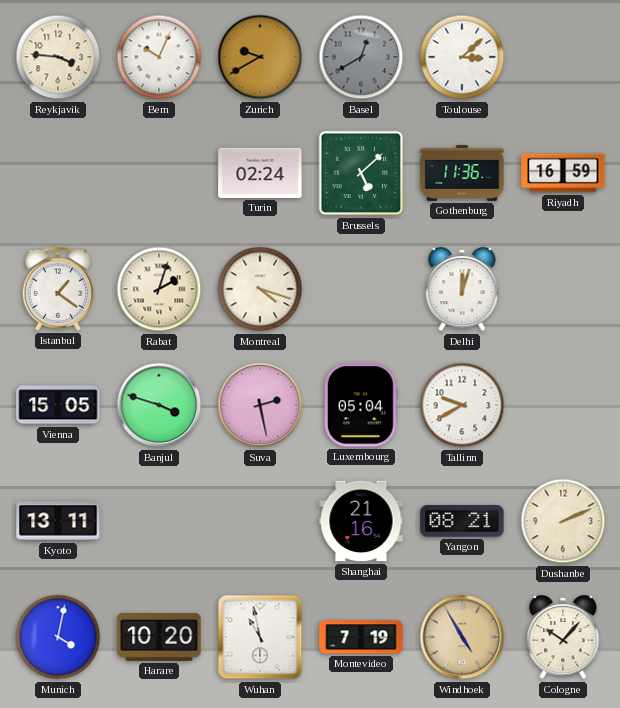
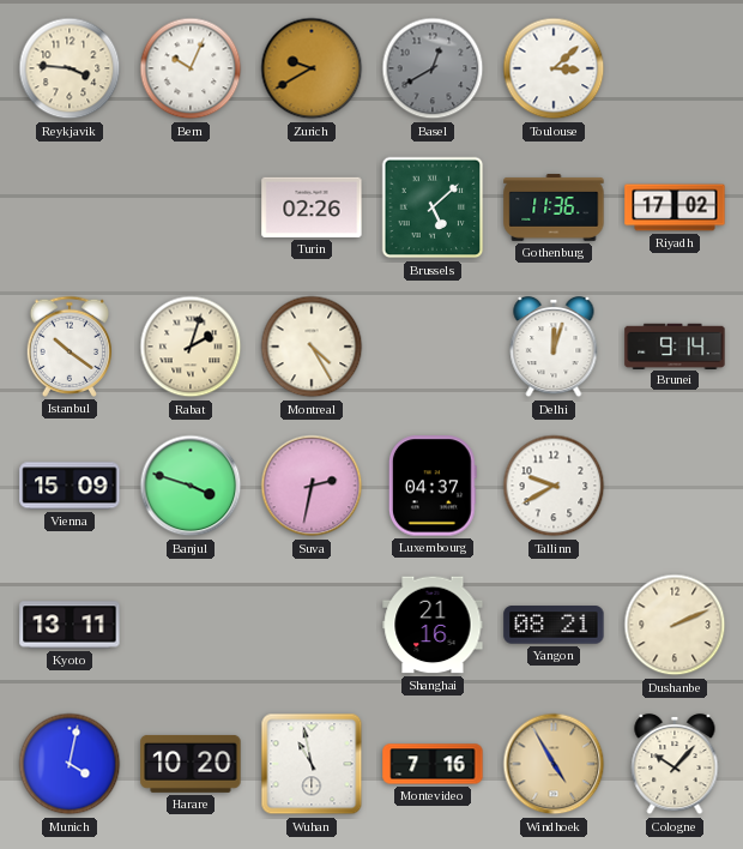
Turin: 02:24 -> 02:26
Riyadh: 16:59 -> 17:02
Istanbul: 1:21 -> 10:21
Montreal: 4:18 -> 4:25
Brunei: none -> 9:14
Vienna: 15:05 -> 15:09
Suva: 2:28 -> 2:32
Luxembourg: 05:04 -> 04:37
Montevideo: 7:19 -> 7:16
